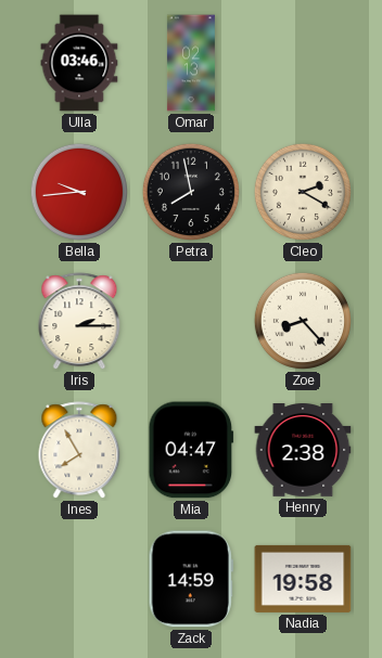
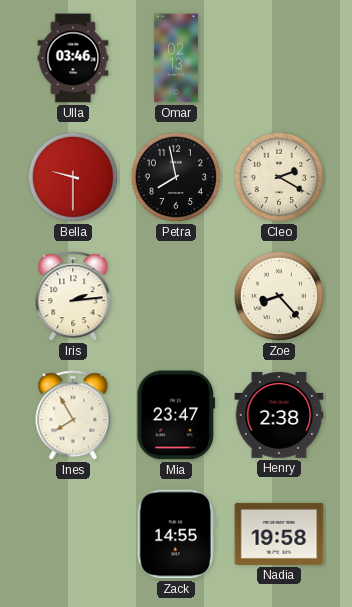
Bella: 9:44 -> 9:30
Iris: 2:15 -> 2:14
Mia: 04:47 -> 23:47
Zack: 14:59 -> 14:55
